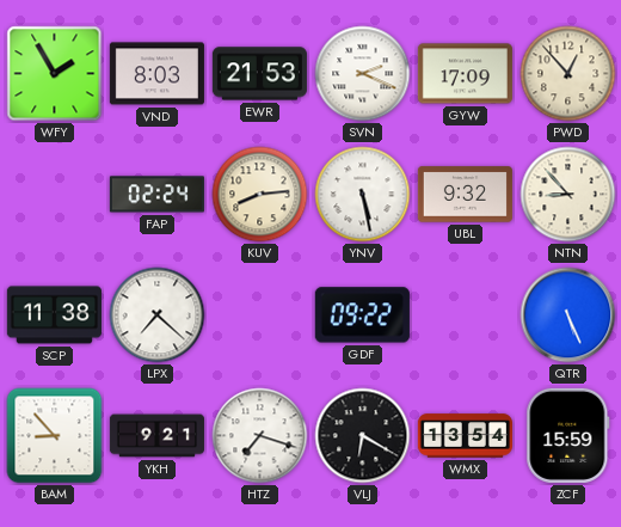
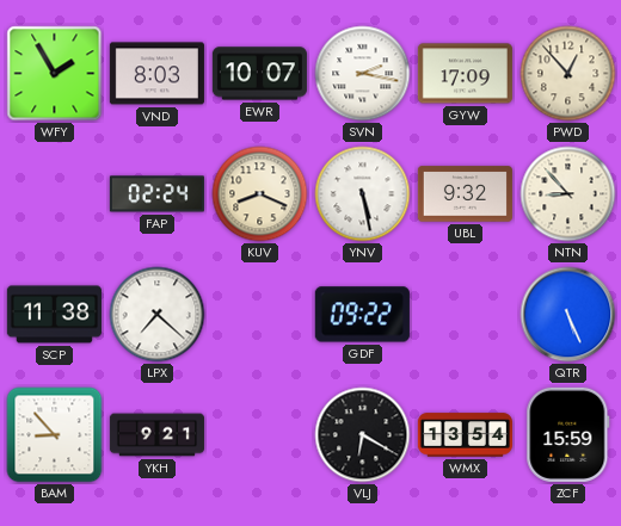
EWR: 21:53 -> 10:07
SVN: 2:19 -> 2:17
KUV: 8:14 -> 8:19
HTZ: 7:18 -> none
